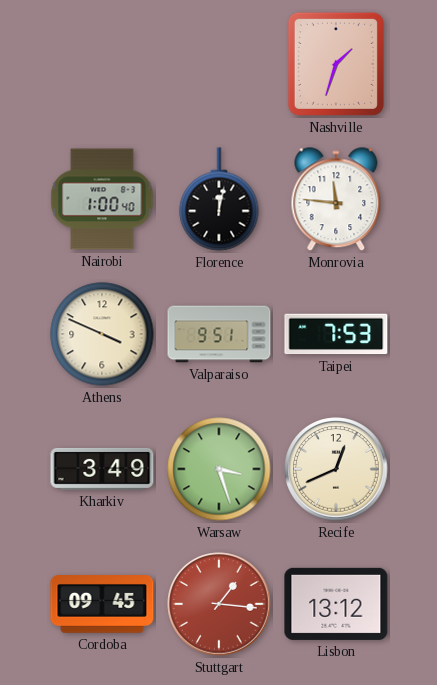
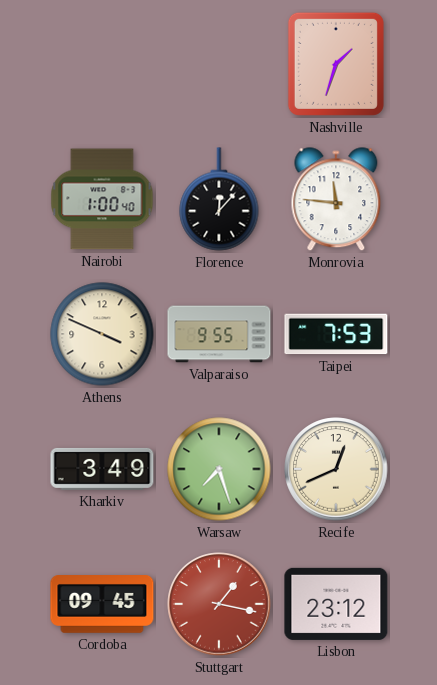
Florence: 12:02 -> 12:07
Valparaiso: 9:51 -> 9:55
Warsaw: 3:27 -> 7:27
Stuttgart: 1:16 -> 1:17
Lisbon: 13:12 -> 23:12
